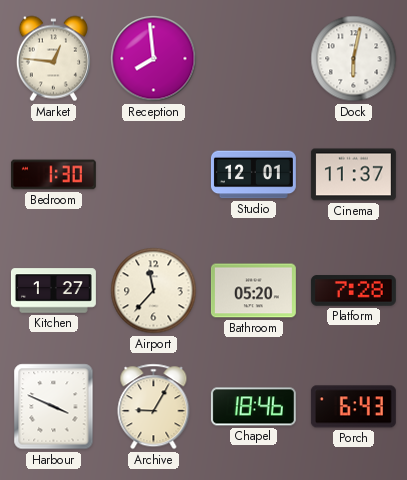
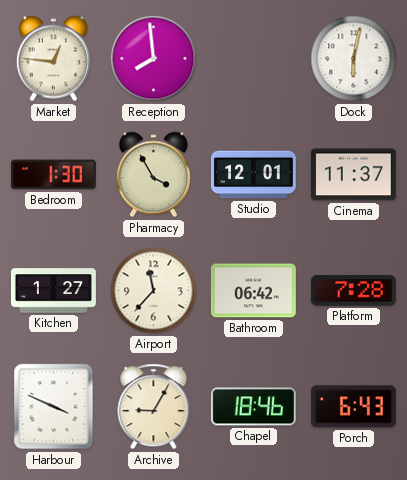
Pharmacy: none -> 3:55
Bathroom: 05:20 -> 06:42
